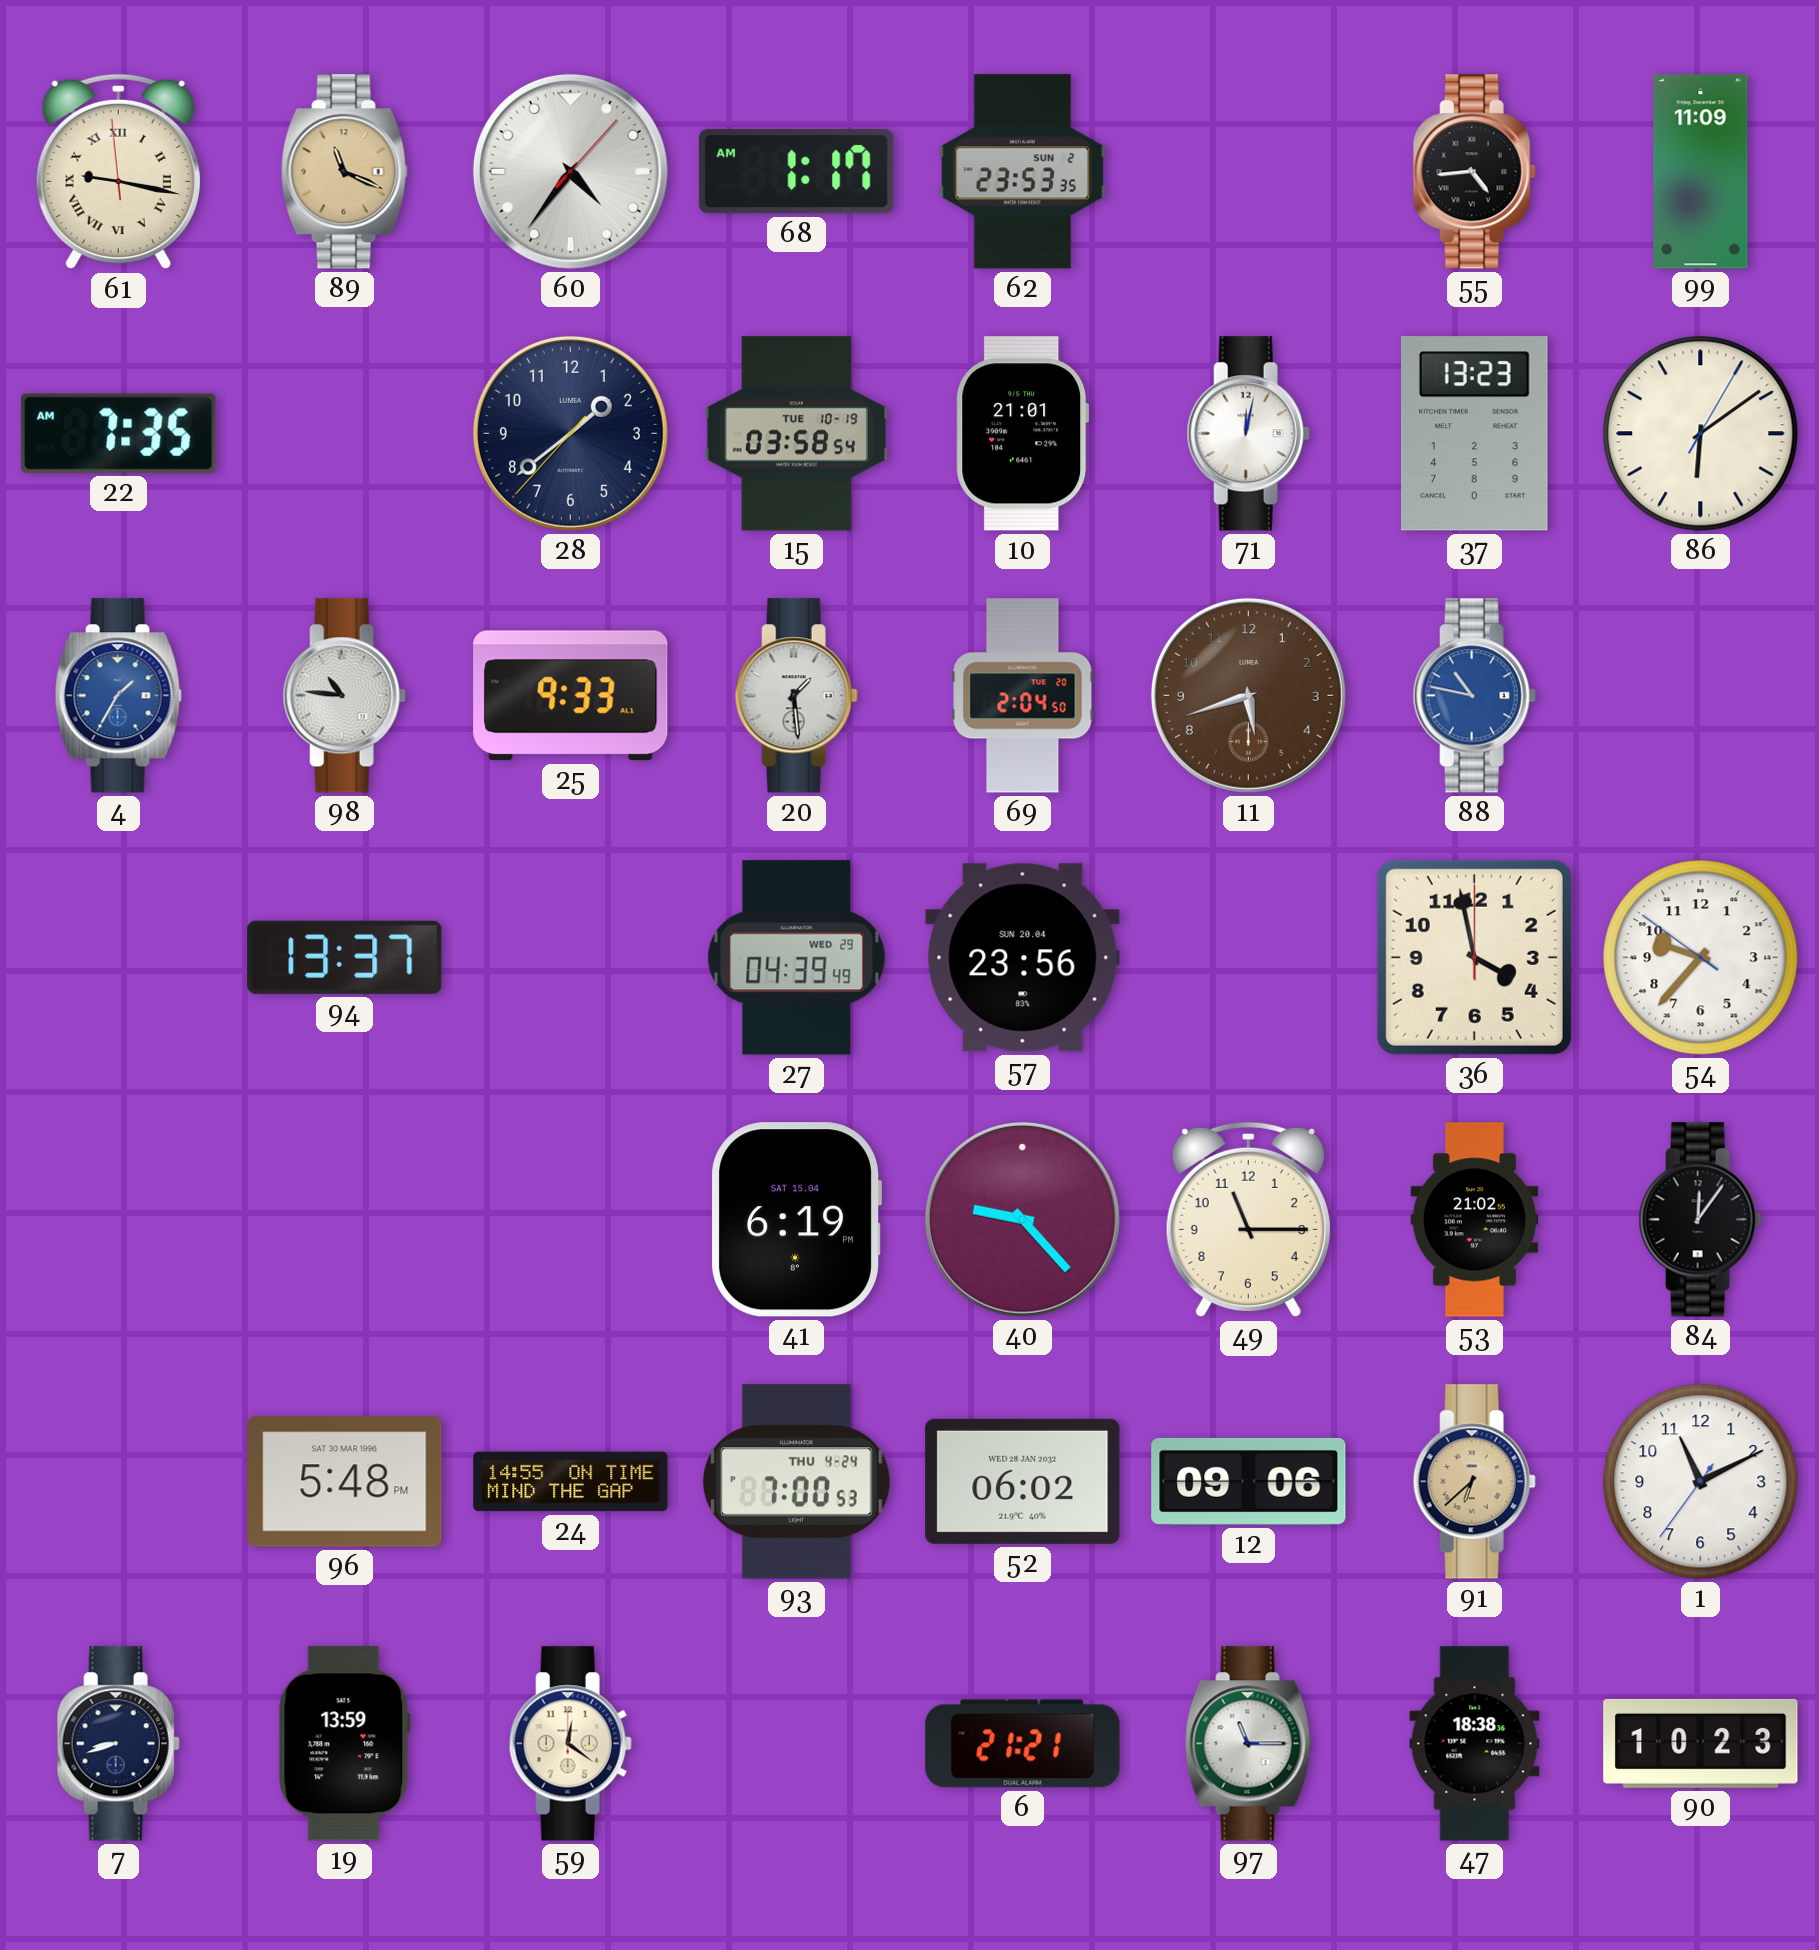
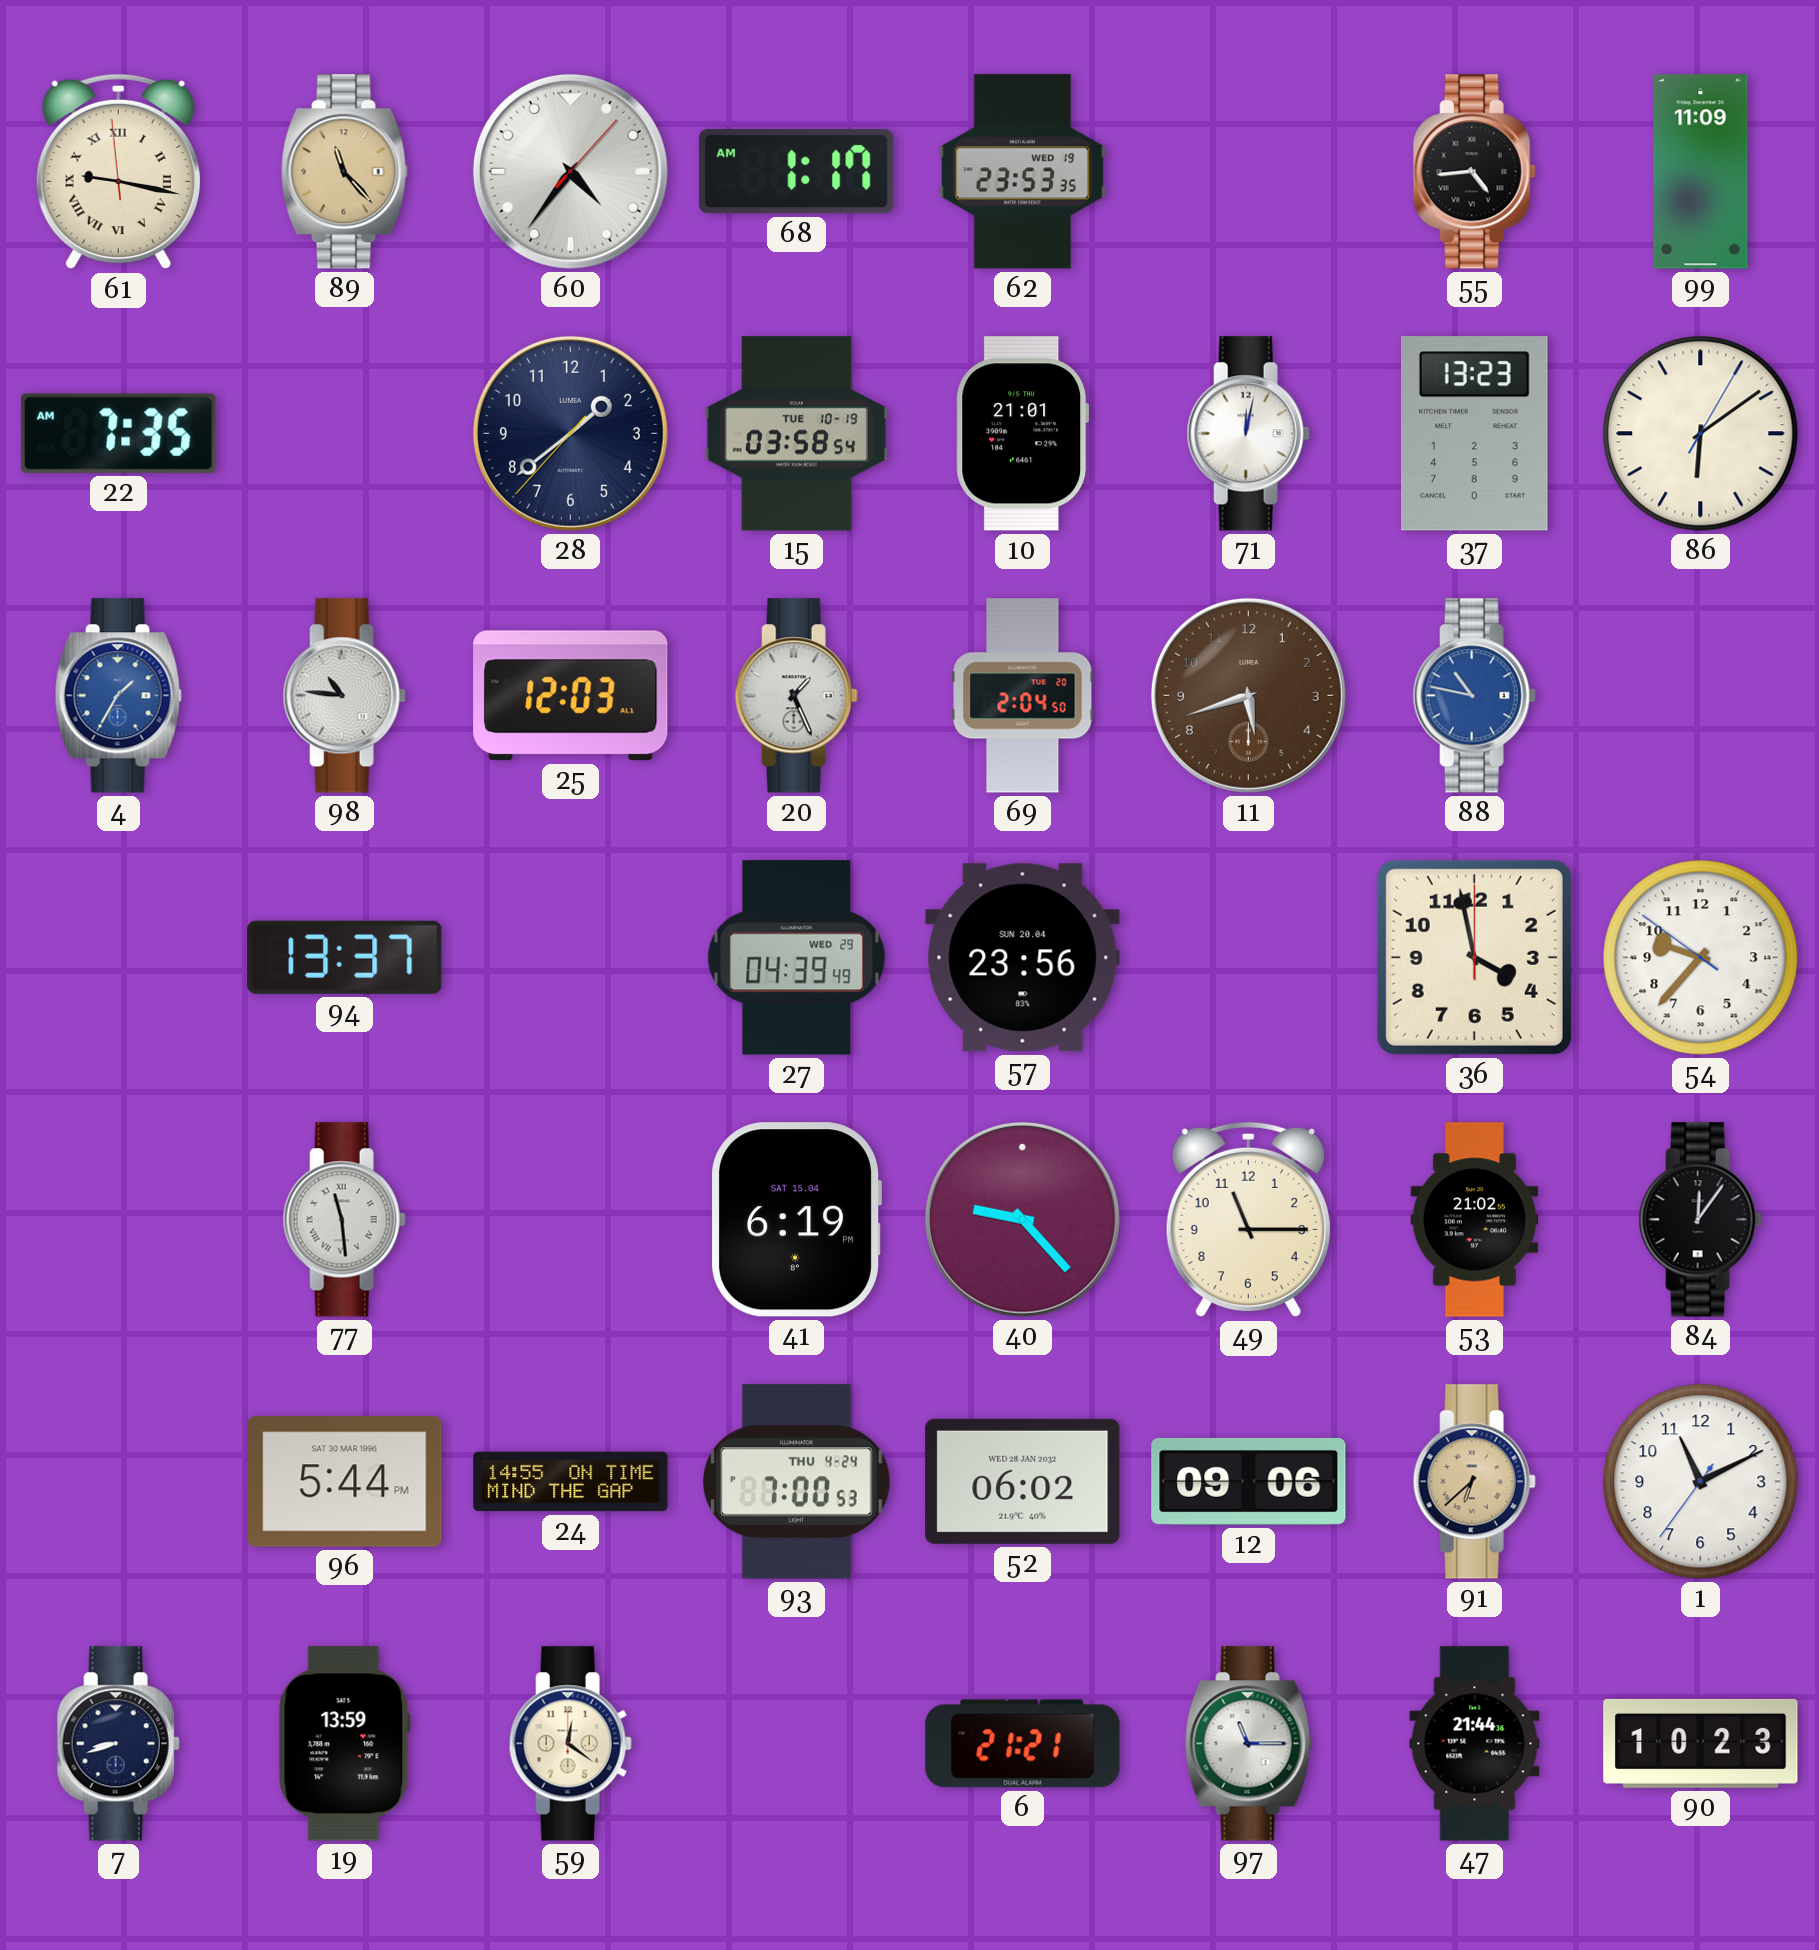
89: 11:19 -> 11:23
62 date: SUN 2 -> WED 19
25: 9:33 -> 12:03
20: 1:29 -> 1:26
77: none -> 11:29
96: 5:48 -> 5:44
47: 18:38 -> 21:44
